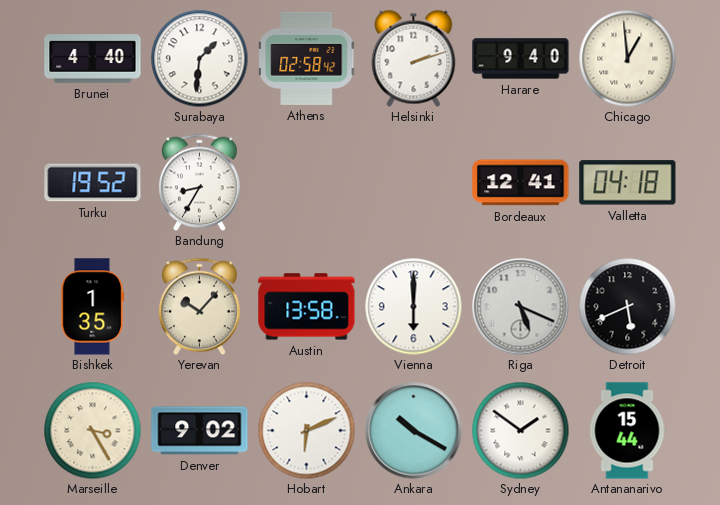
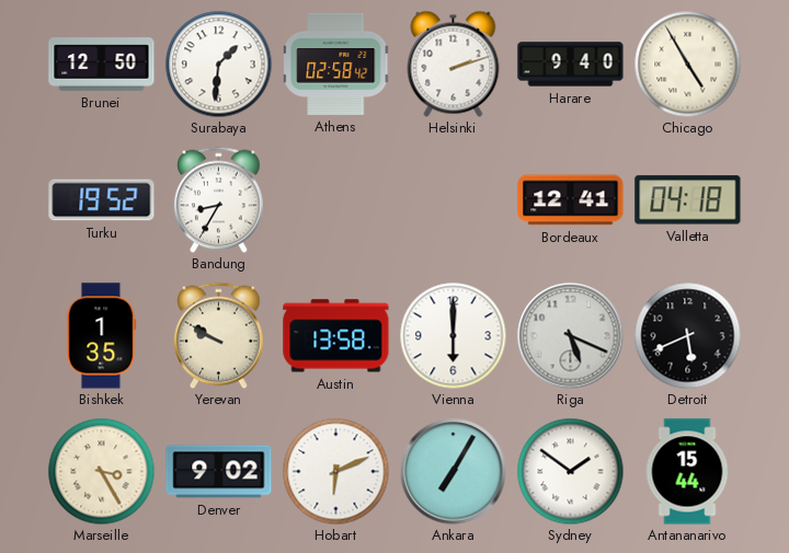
Brunei: 4:40 -> 12:50
Chicago: 12:59 -> 4:55
Yerevan: 10:07 -> 9:50
Ankara: 10:20 -> 7:05
